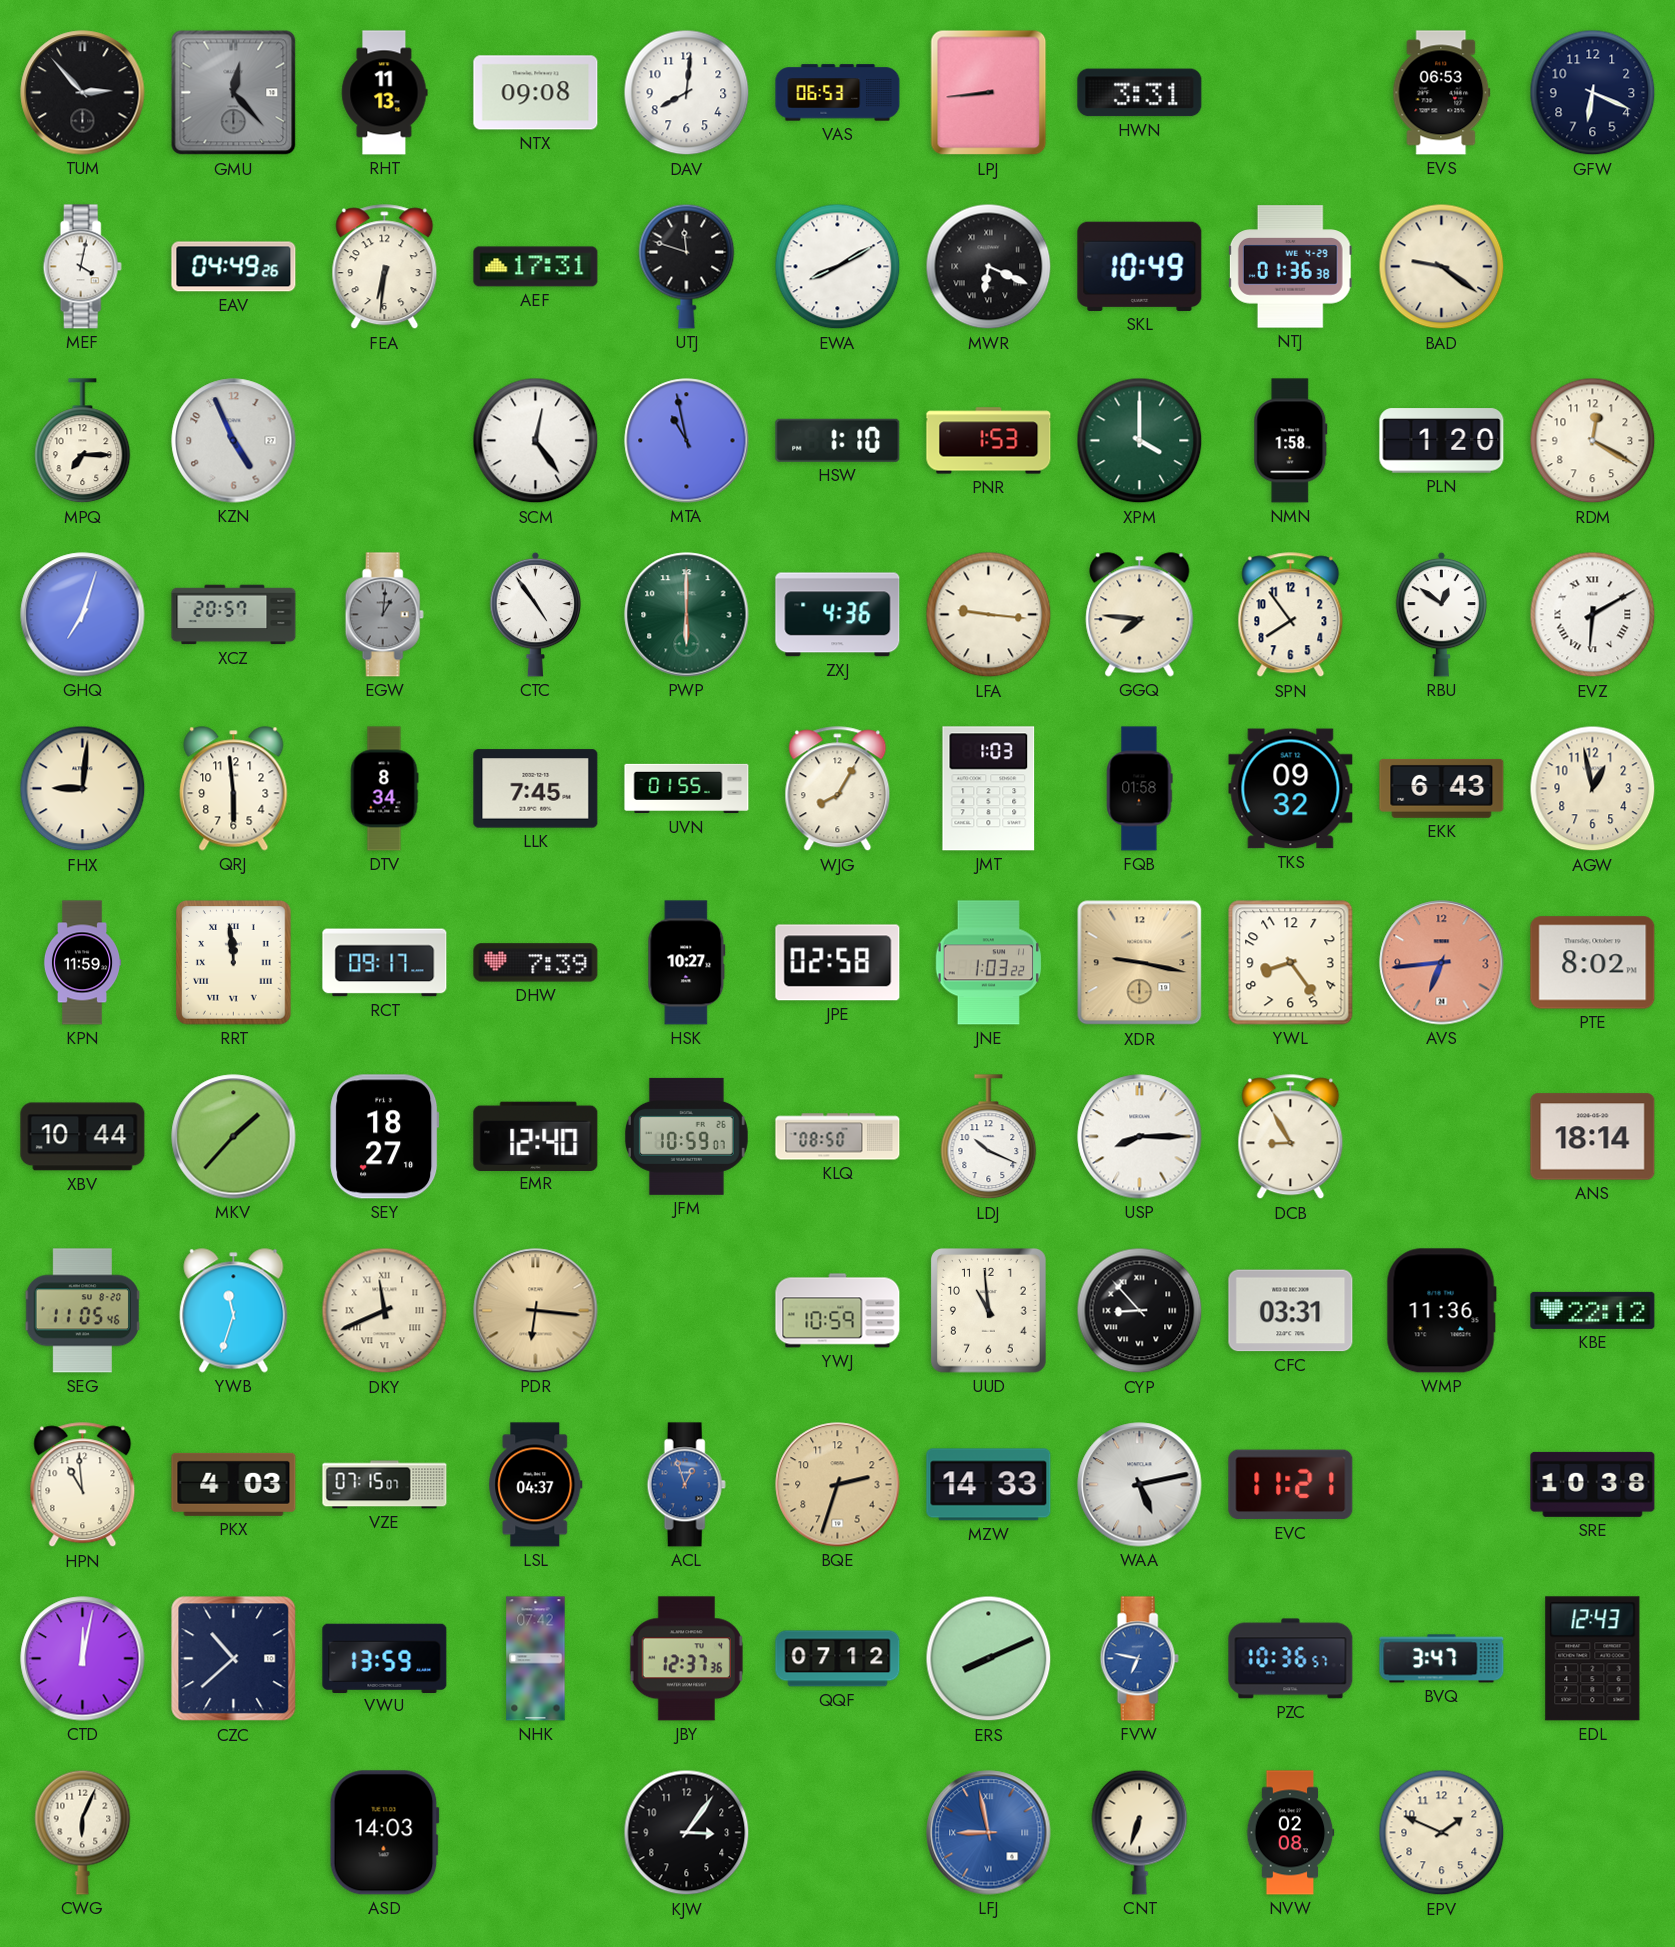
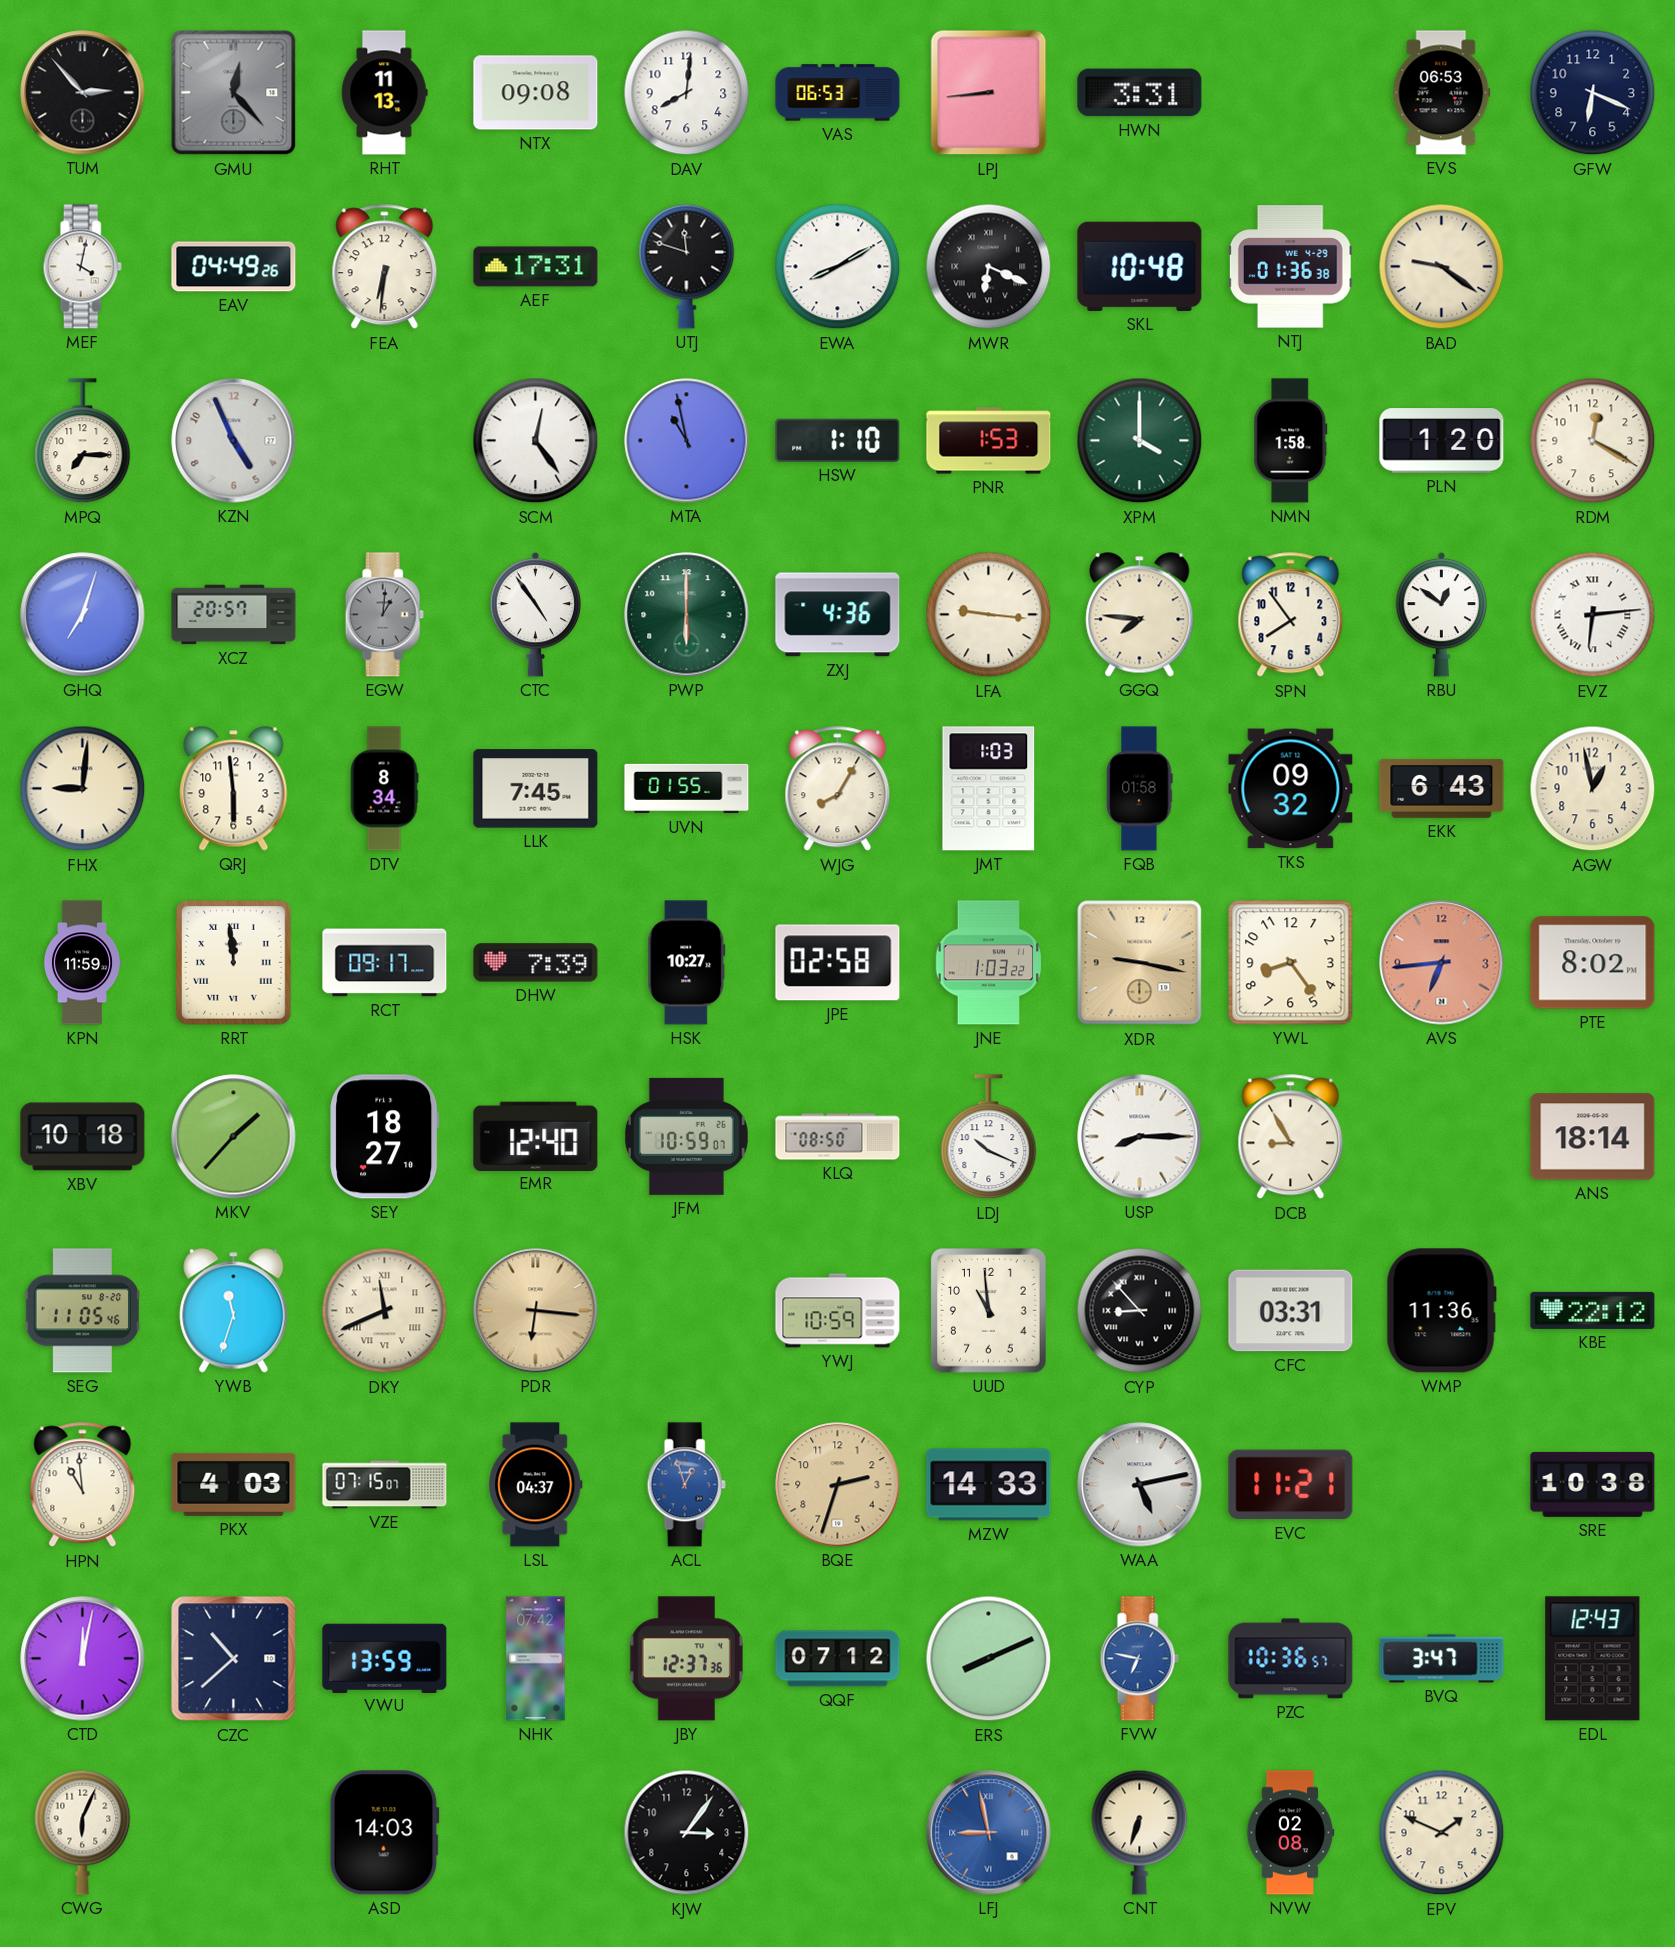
SKL: 10:49 -> 10:48
EVZ: 6:10 -> 6:14
XBV: 10:44 -> 10:18
